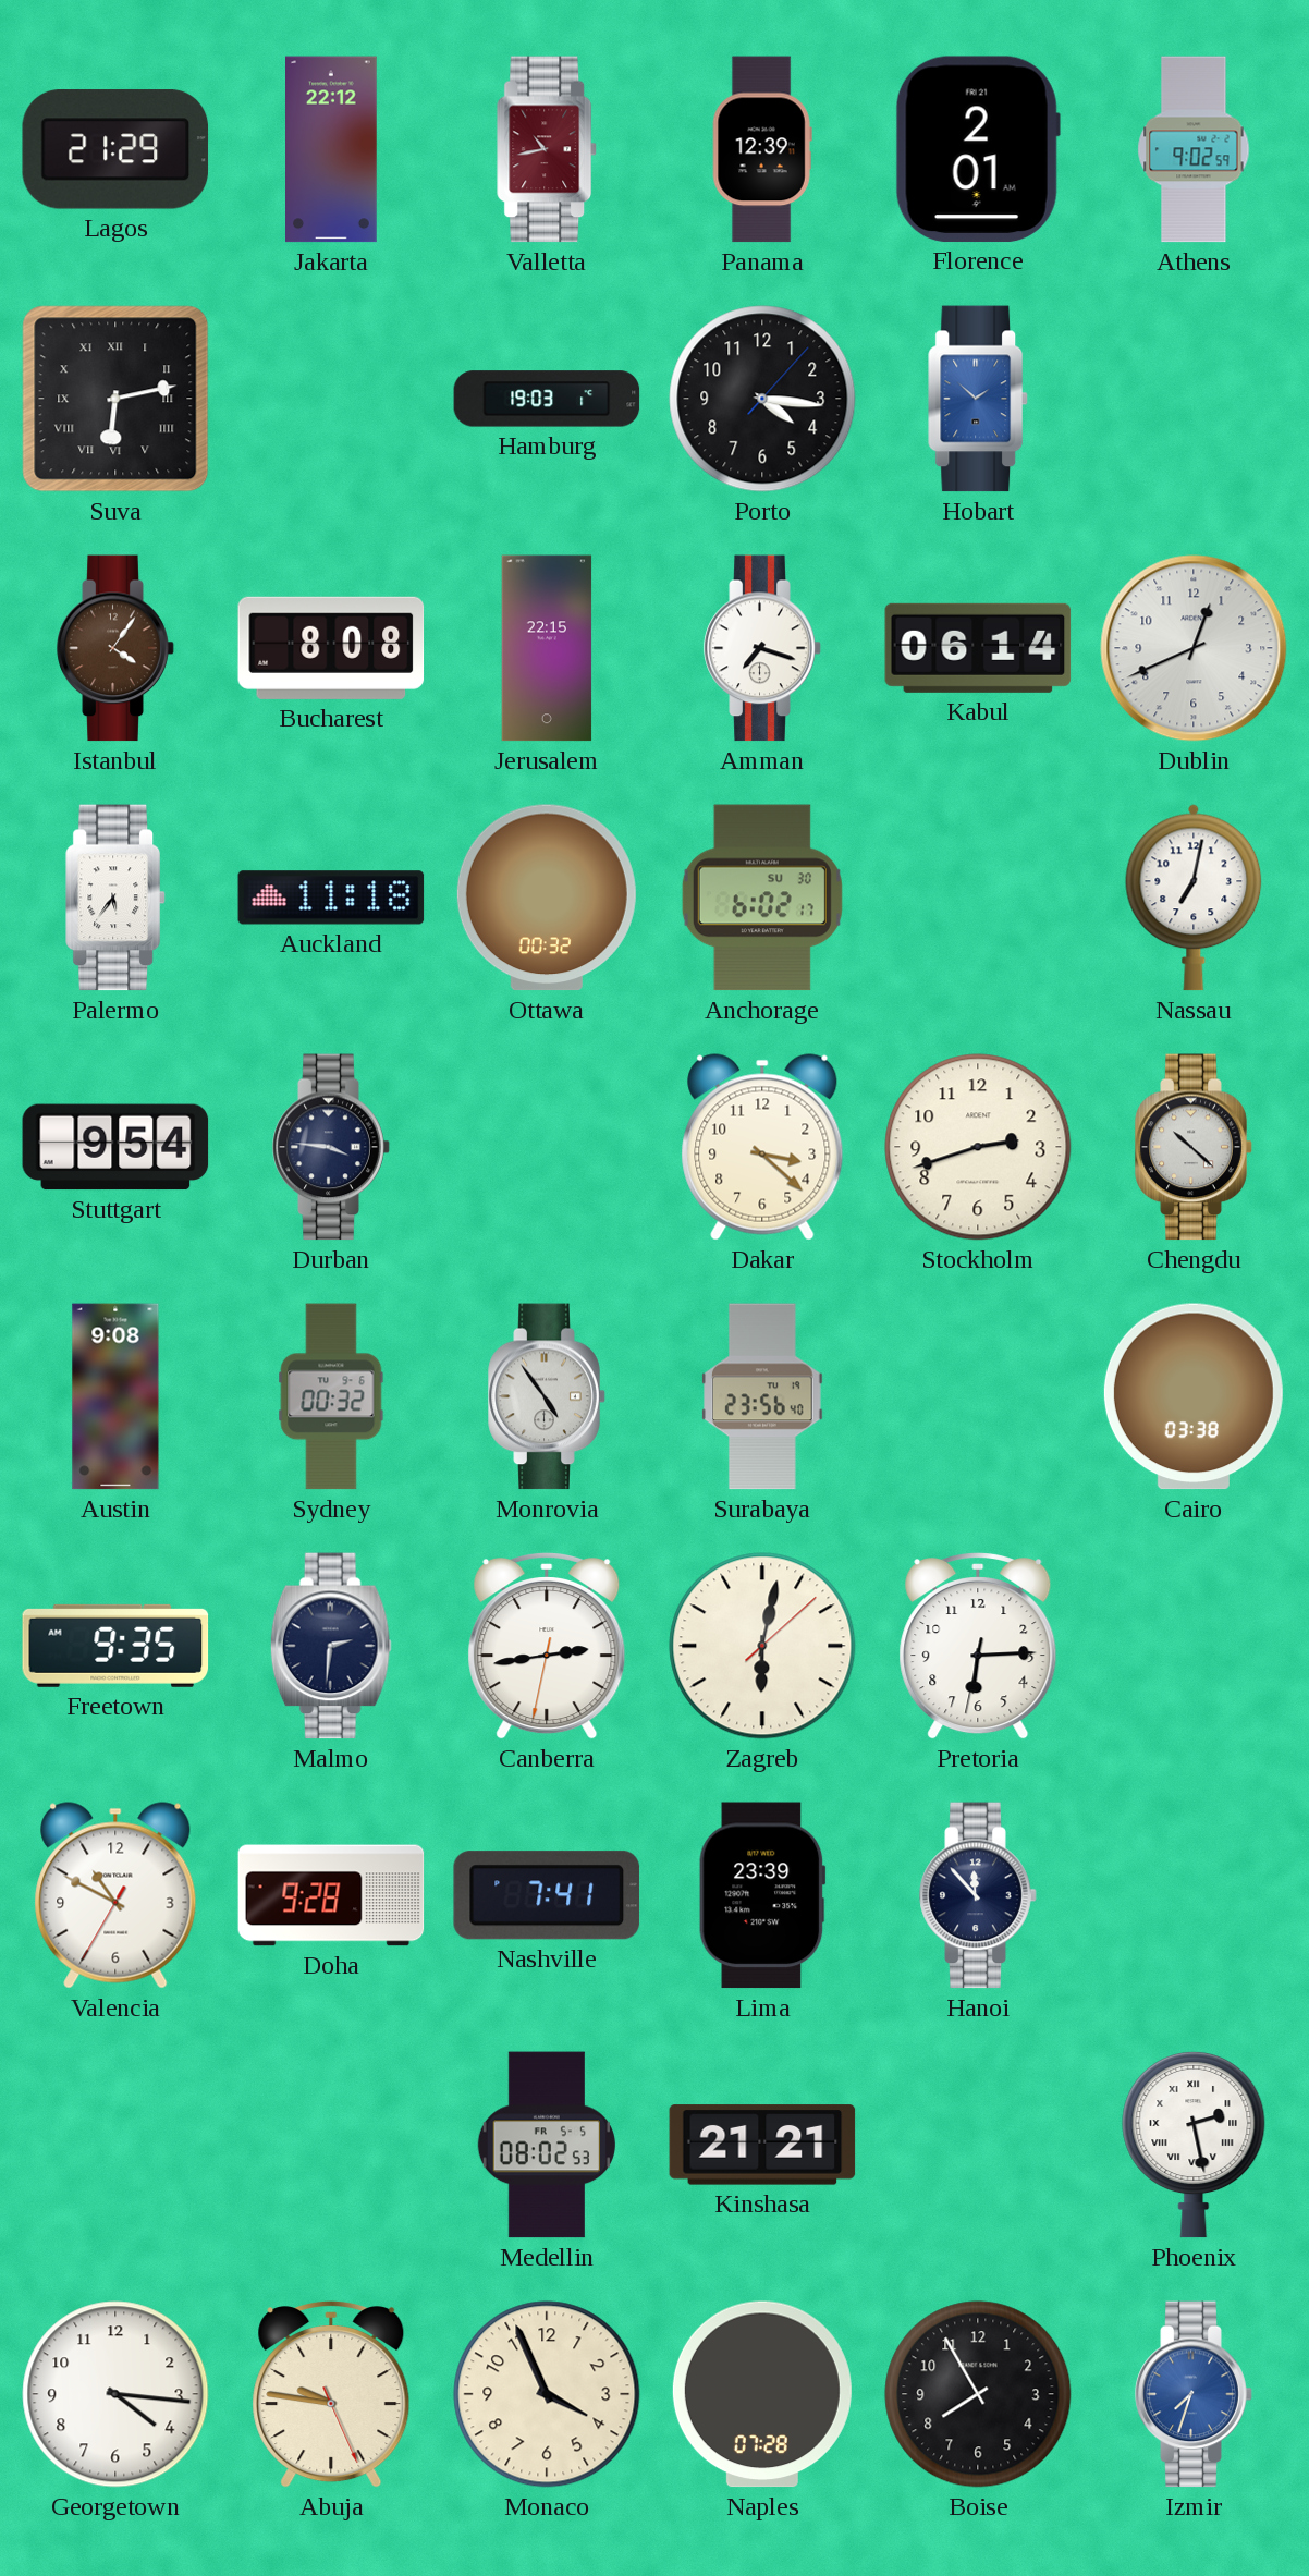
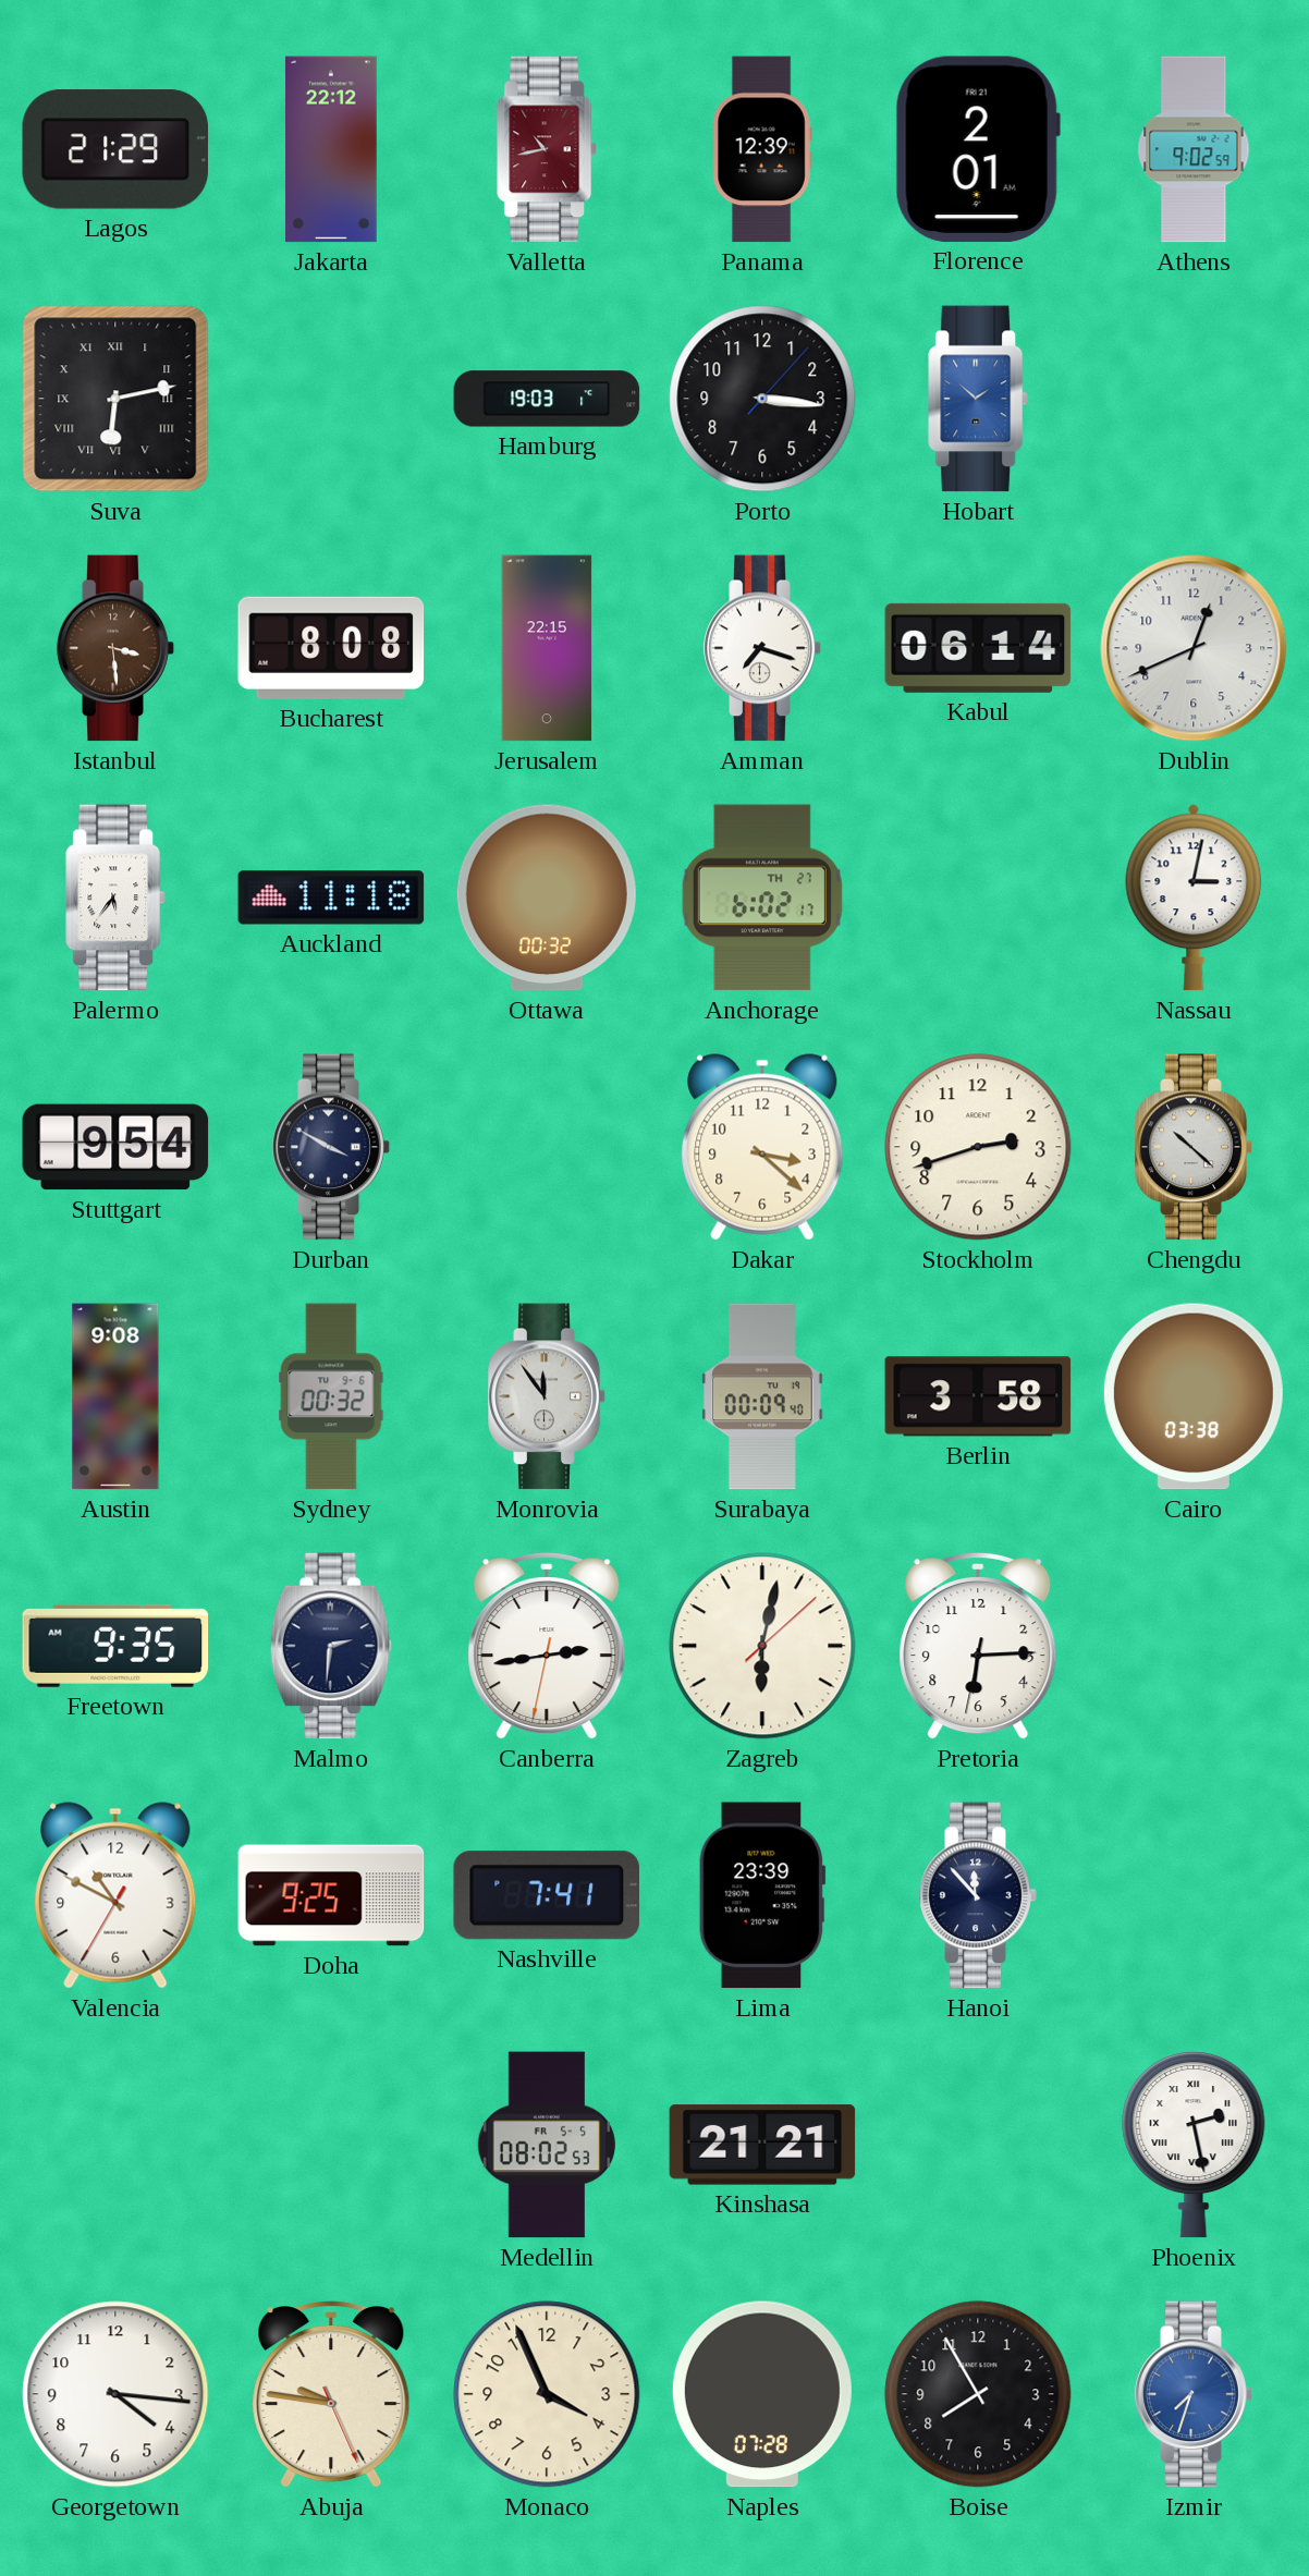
Porto: 4:16 -> 3:16
Istanbul: 4:06 -> 3:29
Anchorage date: SU 30 -> TH 27
Nassau: 7:02 -> 3:02
Durban: 3:46 -> 3:50
Monrovia: 4:54 -> 11:54
Surabaya: 23:56 -> 00:09
Berlin: none -> 3:58
Doha: 9:28 -> 9:25
